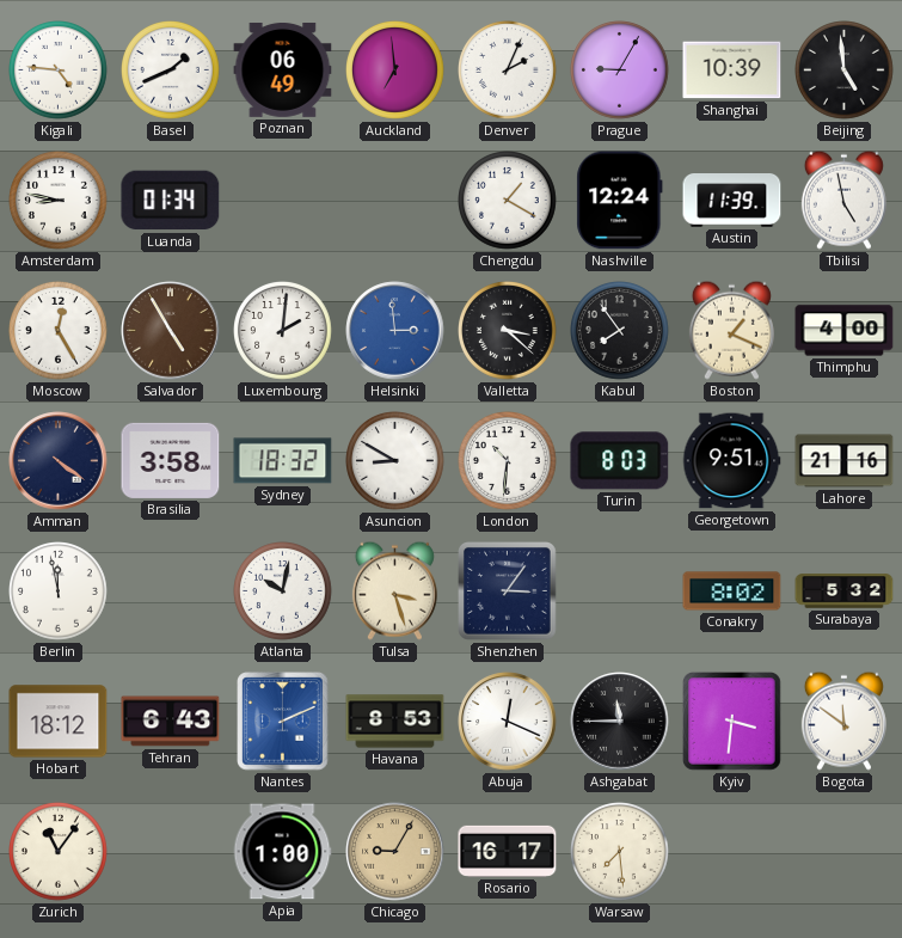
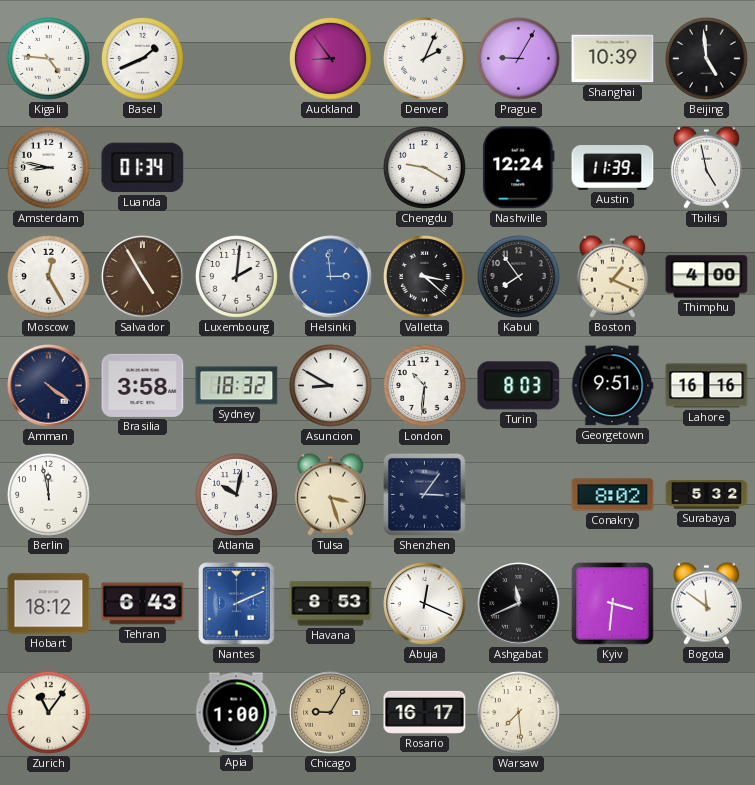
Poznan: 06:49 -> none
Auckland: 6:59 -> 8:54
Chengdu: 1:20 -> 9:20
Lahore: 21:16 -> 16:16
Ashgabat: 11:45 -> 11:41
